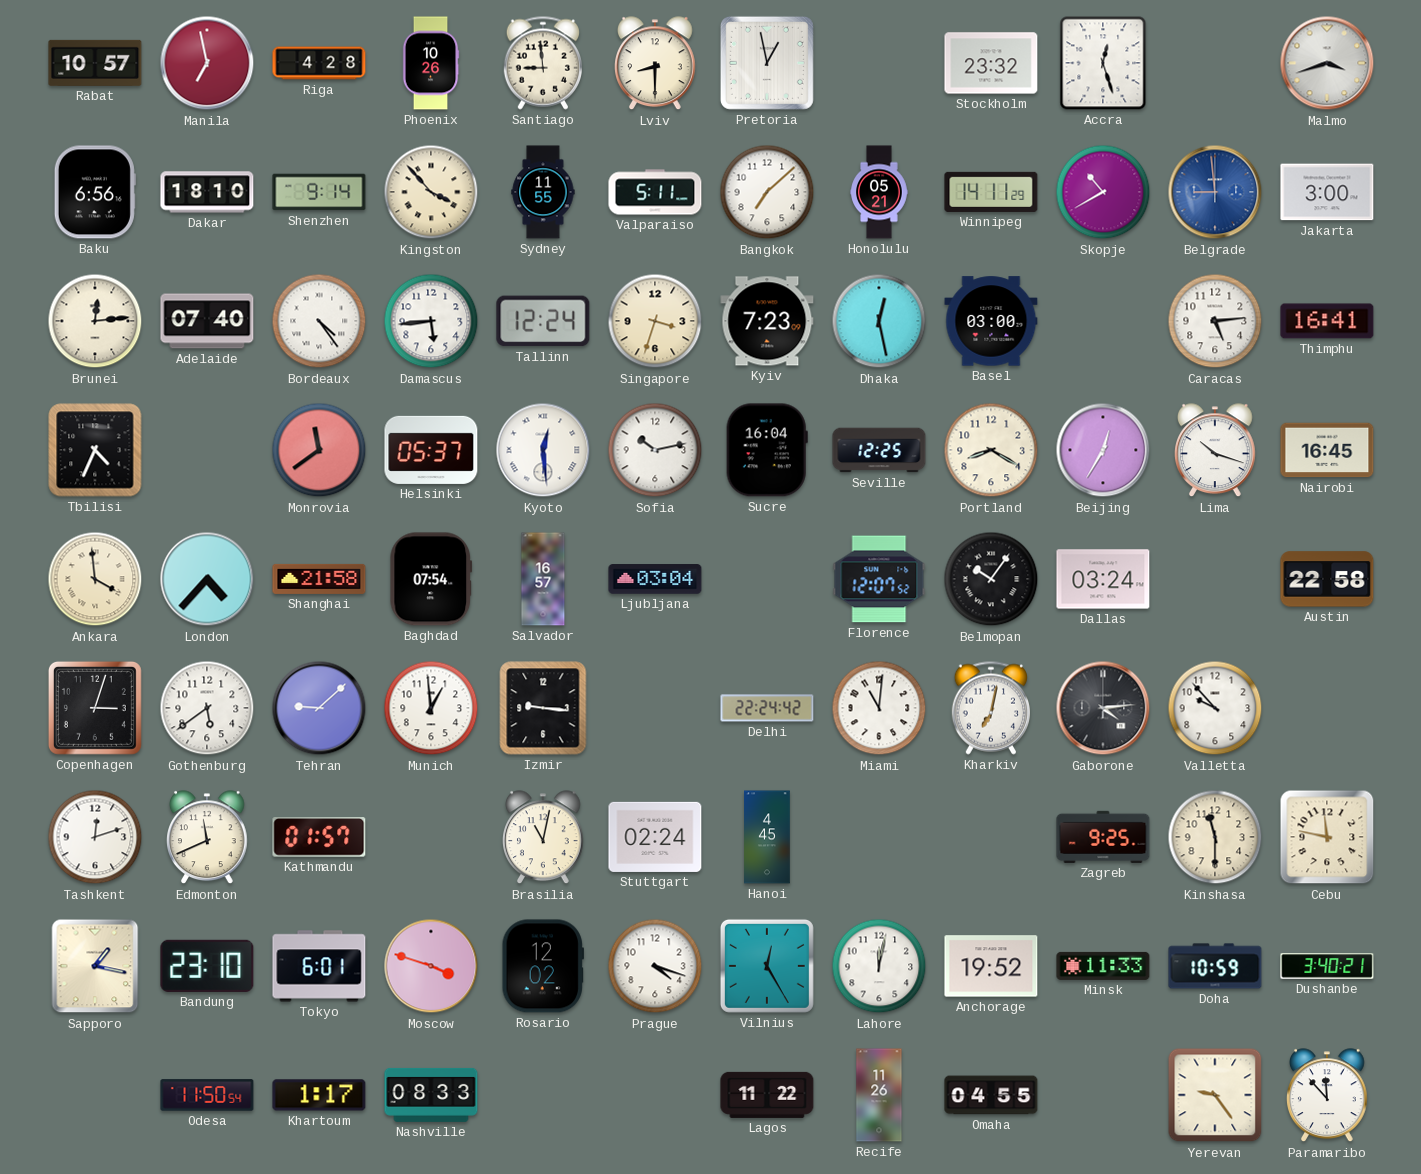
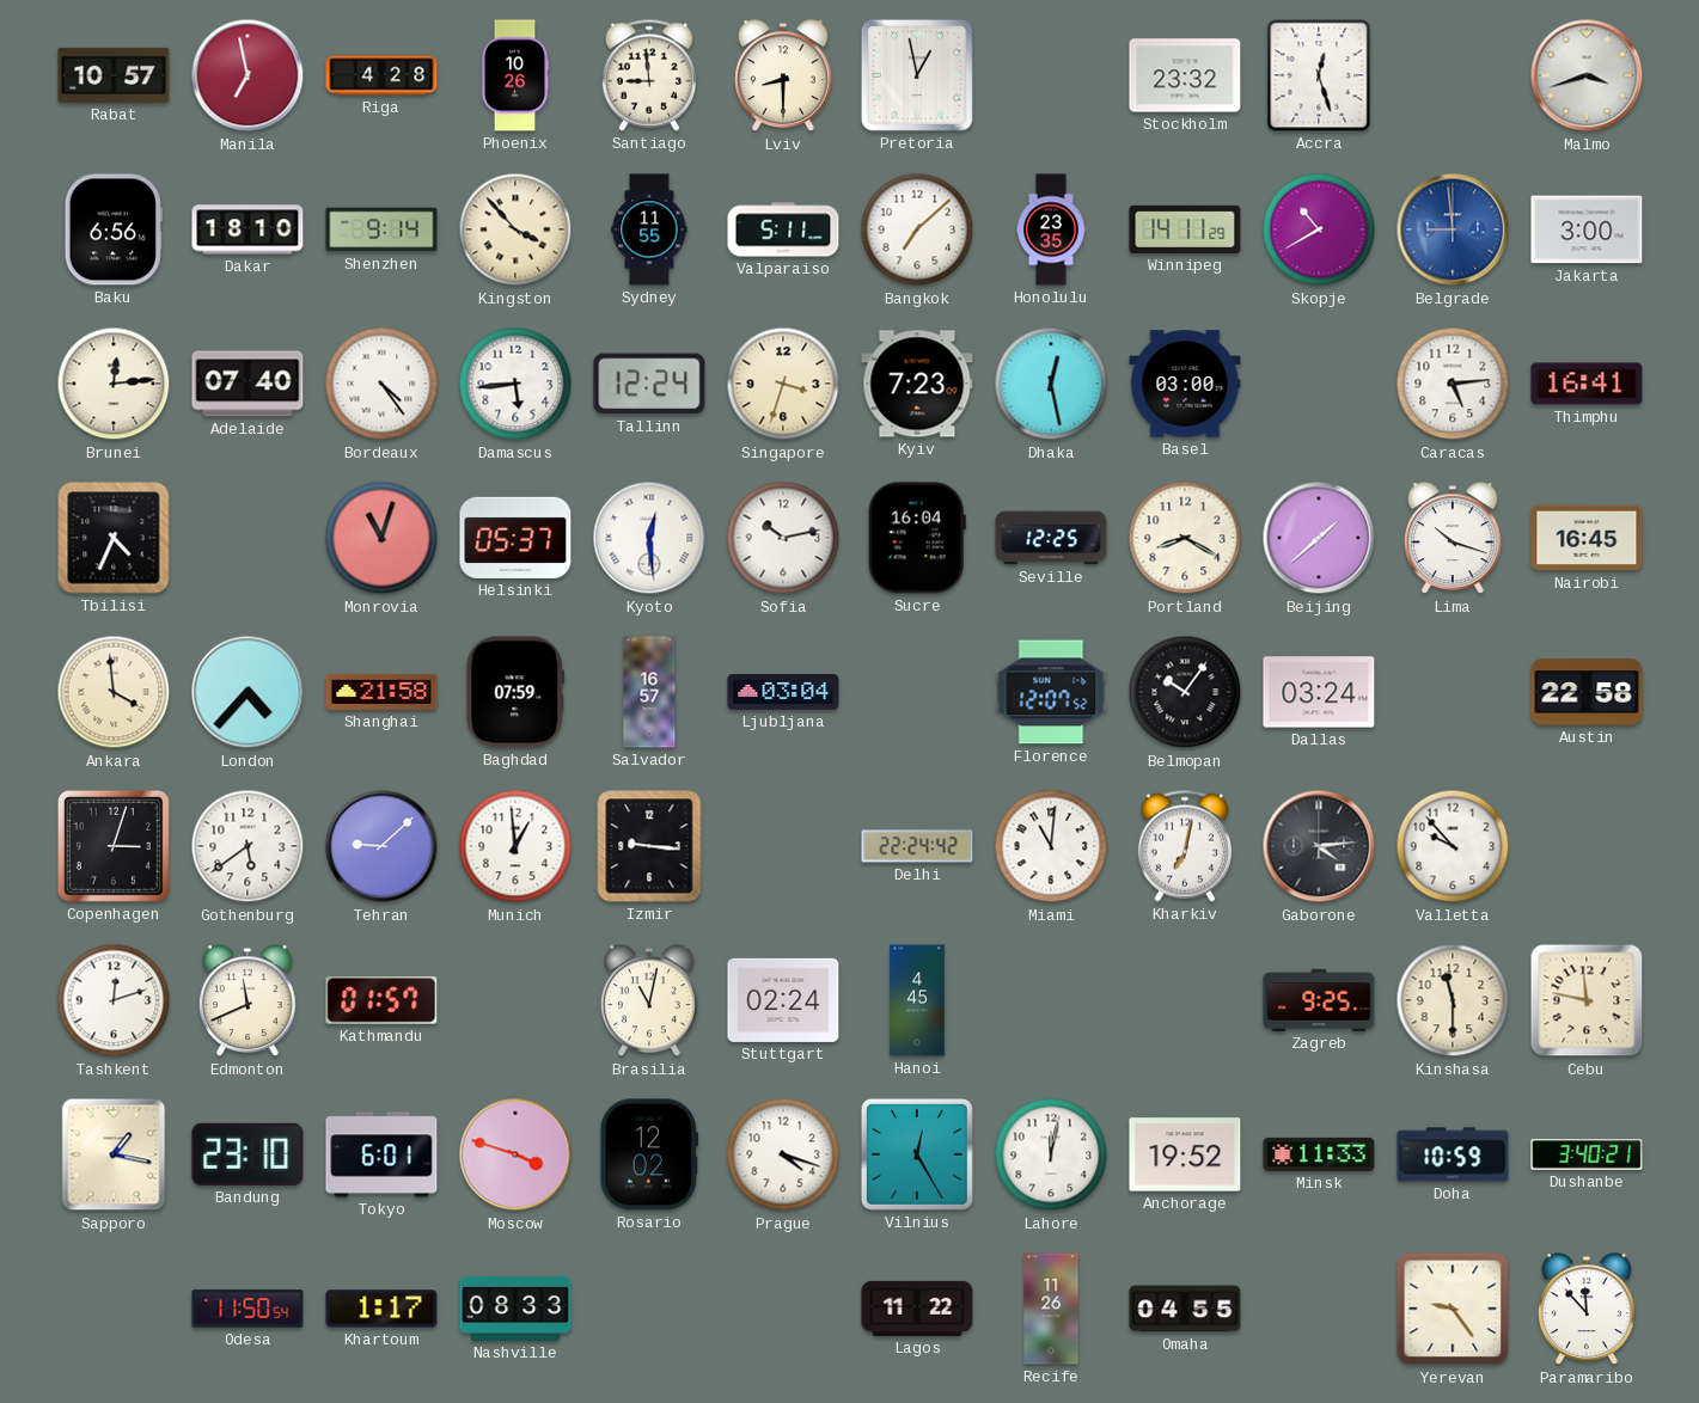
Honolulu: 05:21 -> 23:35
Monrovia: 11:39 -> 11:03
Beijing: 12:35 -> 1:38
Baghdad: 07:54 -> 07:59
